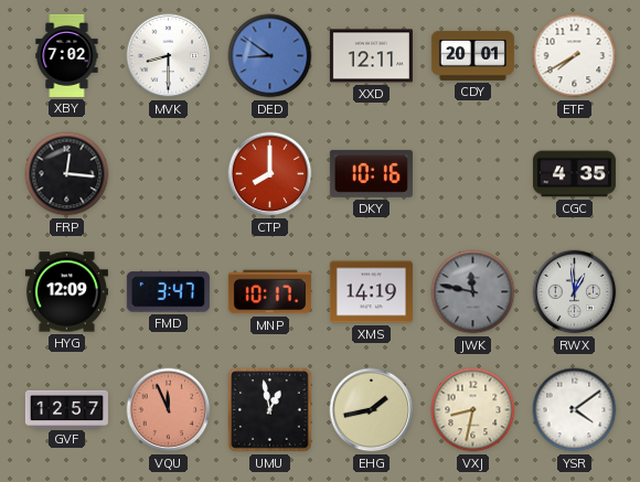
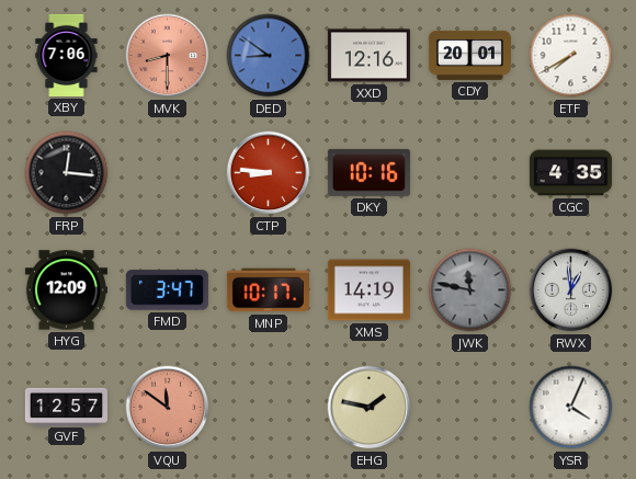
XBY: 7:02 -> 7:06
MVK dial: white -> salmon
XXD: 12:11 -> 12:16
CTP: 8:00 -> 8:46
VQU: 11:56 -> 11:51
UMU: 12:58 -> none
EHG: 1:43 -> 1:47
VXJ: 8:32 -> none
YSR: 4:09 -> 4:04
